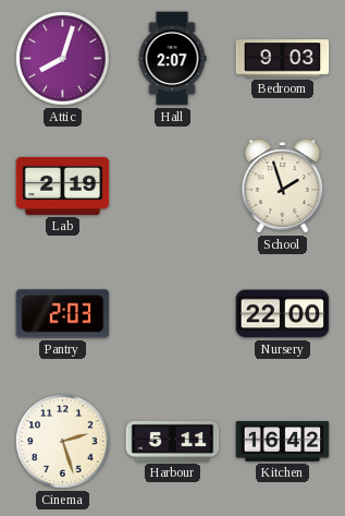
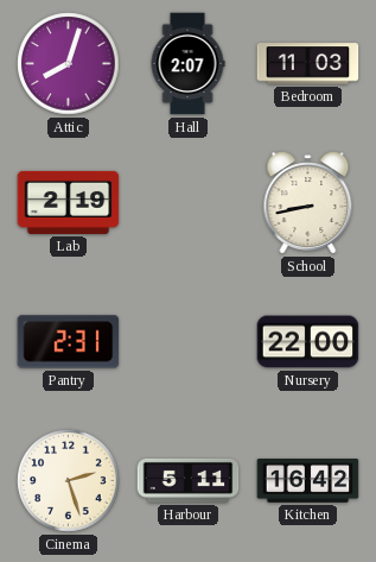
Bedroom: 9:03 -> 11:03
School: 1:57 -> 8:43
Pantry: 2:03 -> 2:31
